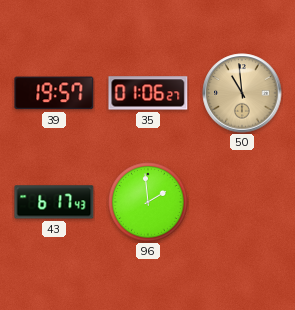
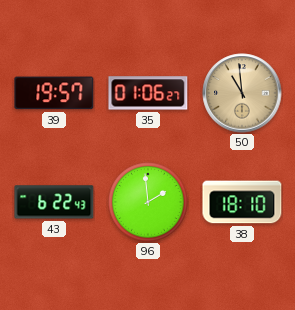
43: 6:17 -> 6:22
38: none -> 18:10
